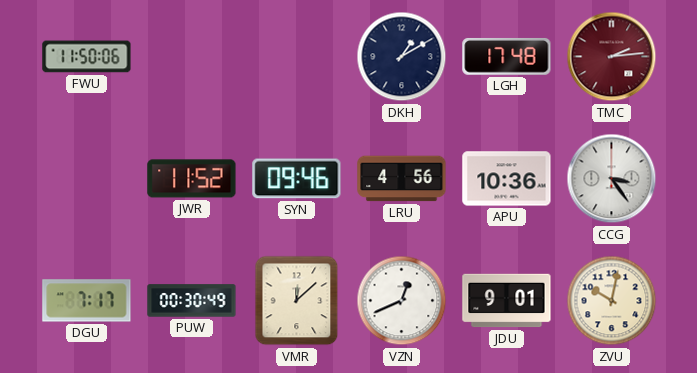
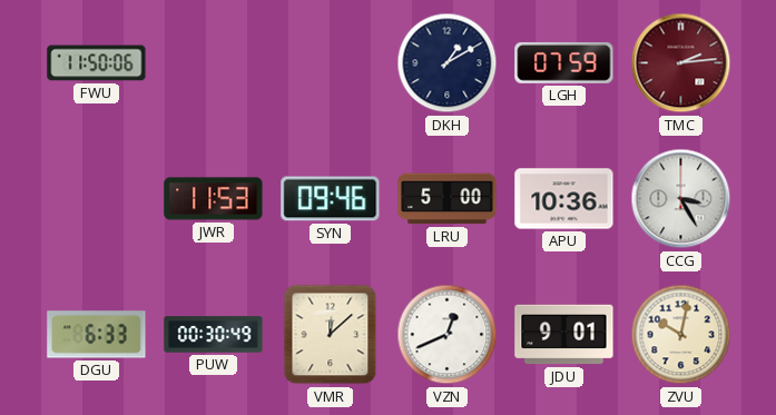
LGH: 17:48 -> 07:59
JWR: 11:52 -> 11:53
LRU: 4:56 -> 5:00
CCG: 3:24 -> 3:25
DGU: 7:17 -> 6:33
